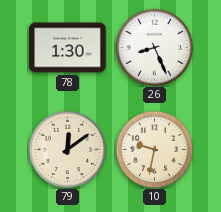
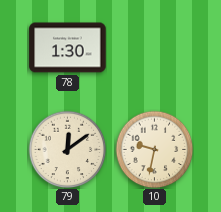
26: 8:26 -> none
